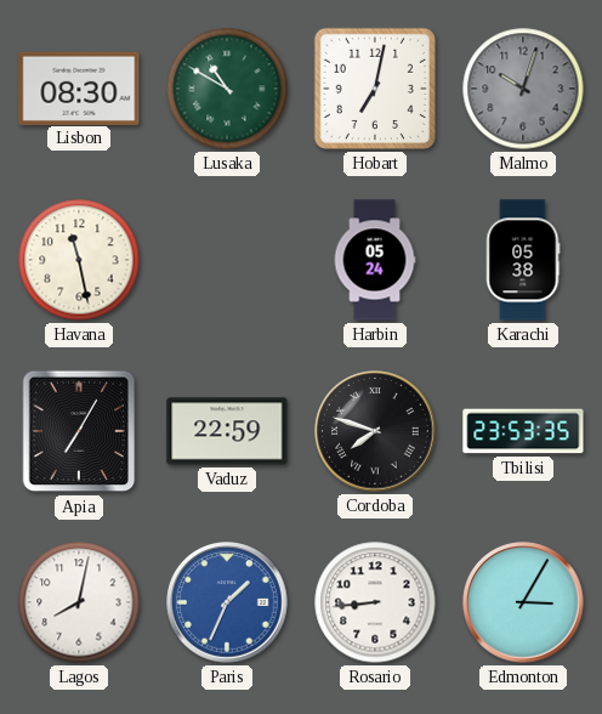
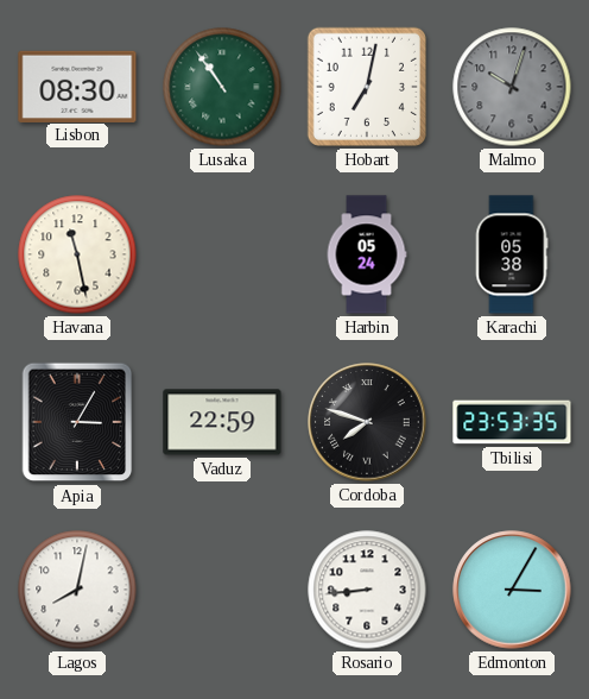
Lusaka: 10:50 -> 10:54
Apia: 7:05 -> 3:05
Paris: 1:34 -> none
